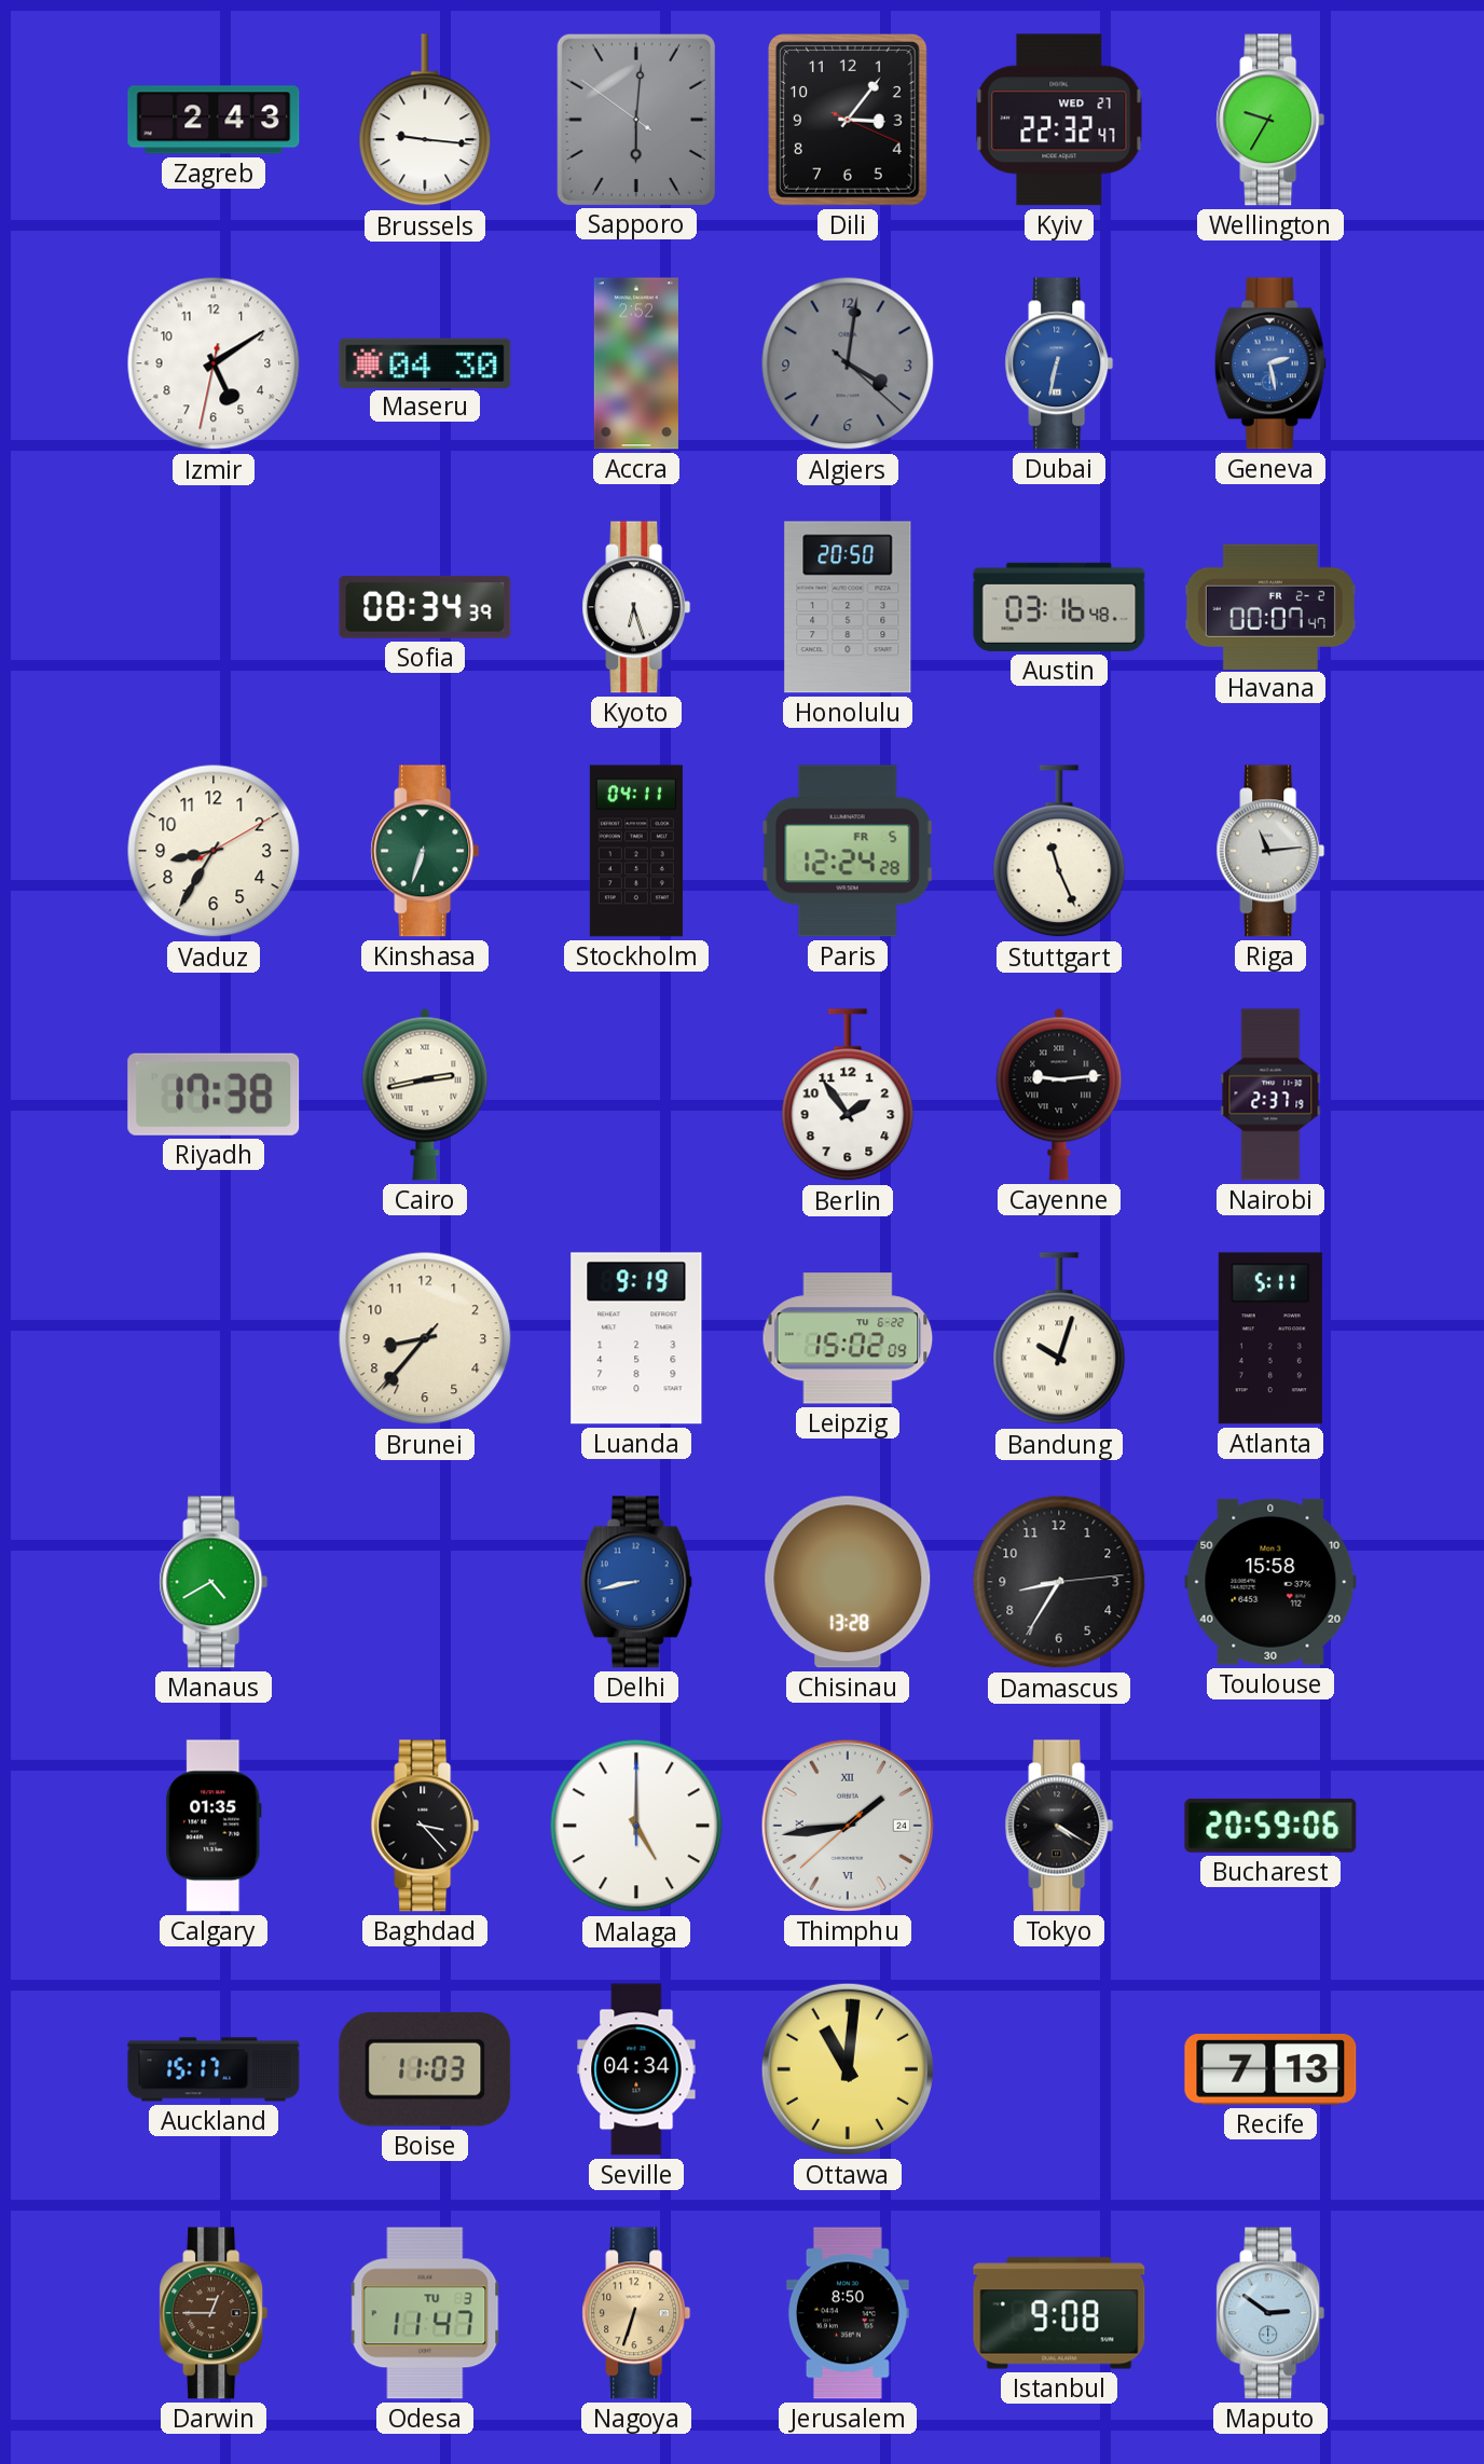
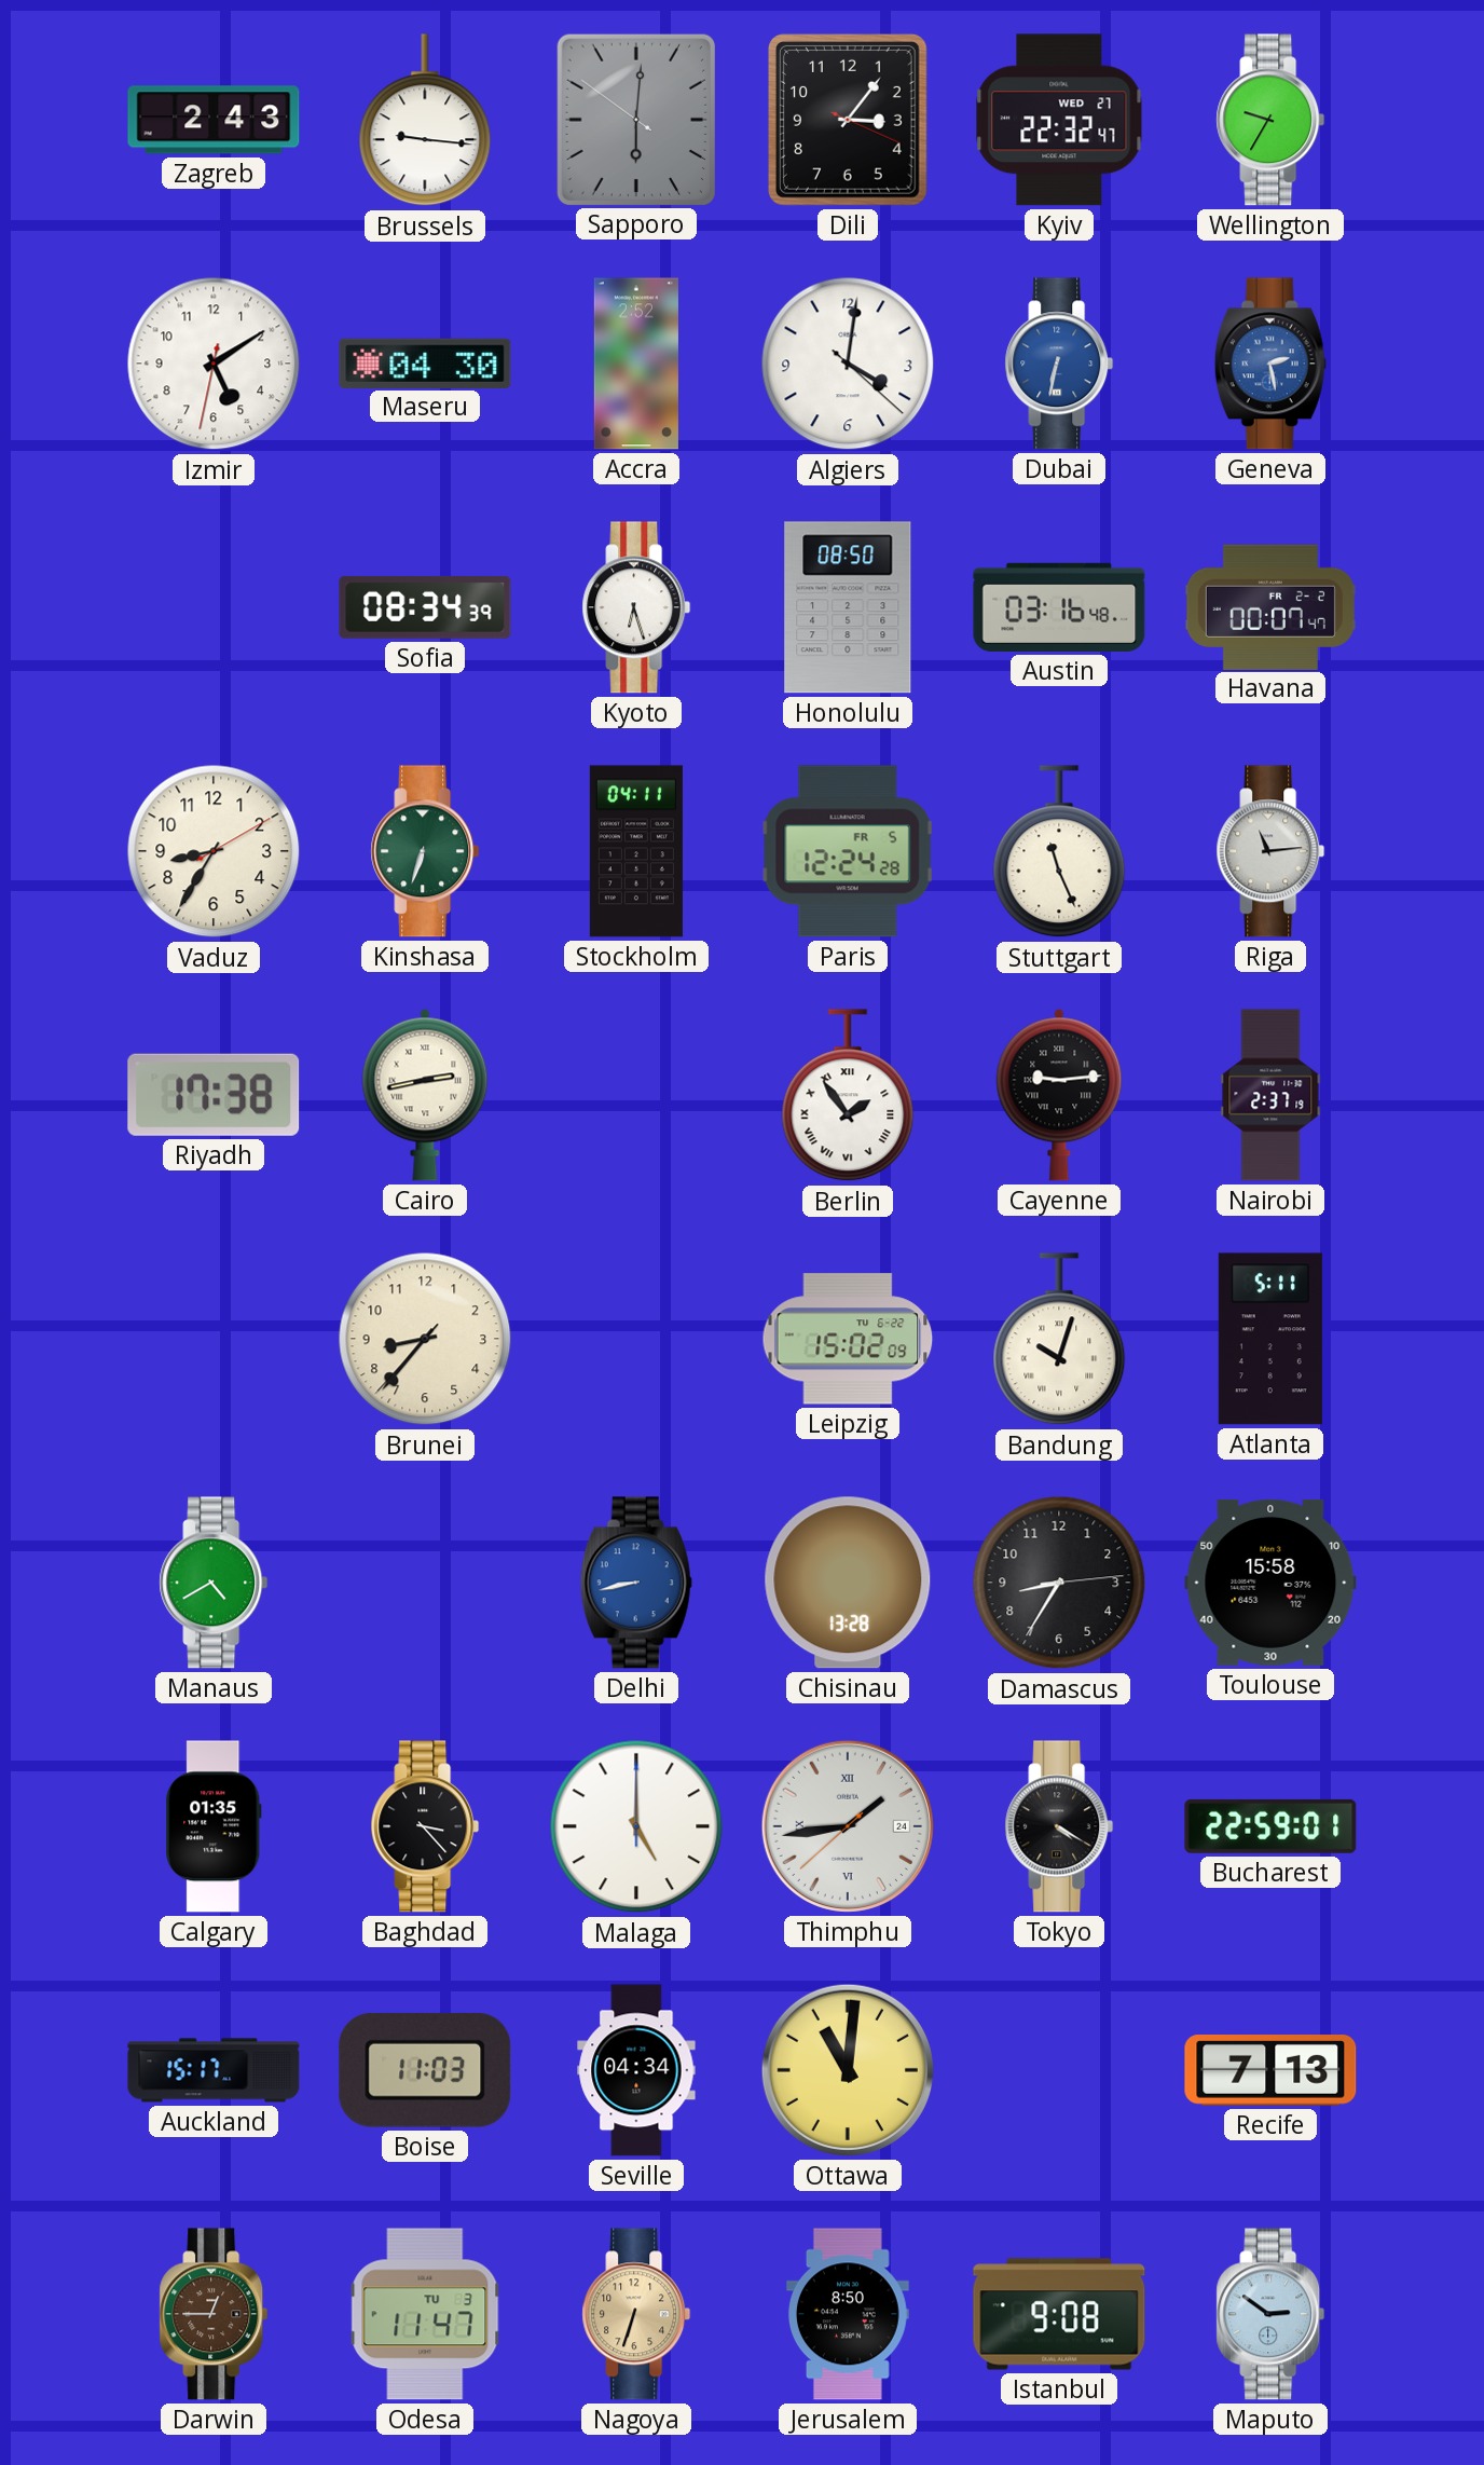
Algiers dial: grey -> white
Honolulu: 20:50 -> 08:50
Berlin numerals: Arabic -> Roman
Luanda: 9:19 -> none
Bucharest: 20:59 -> 22:59
